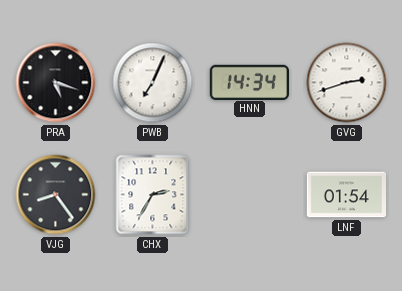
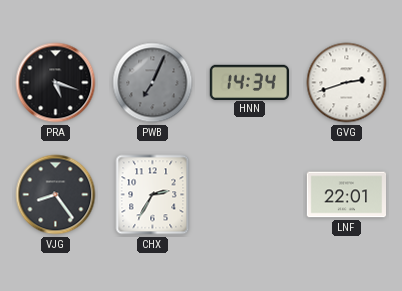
PWB dial: white -> grey
LNF: 01:54 -> 22:01
